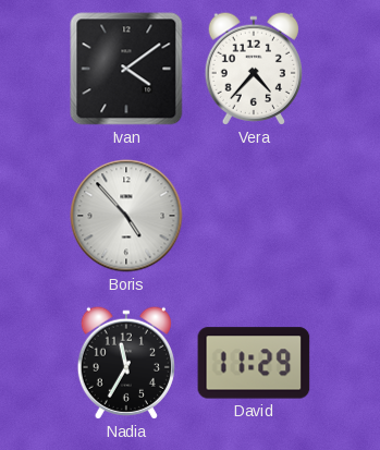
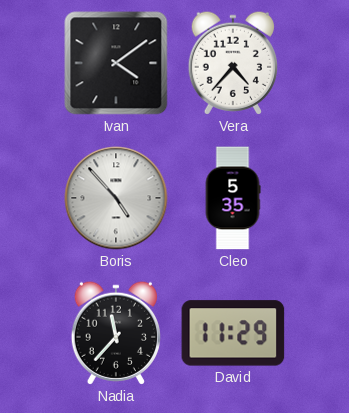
Cleo: none -> 5:35
Nadia: 11:35 -> 11:37
